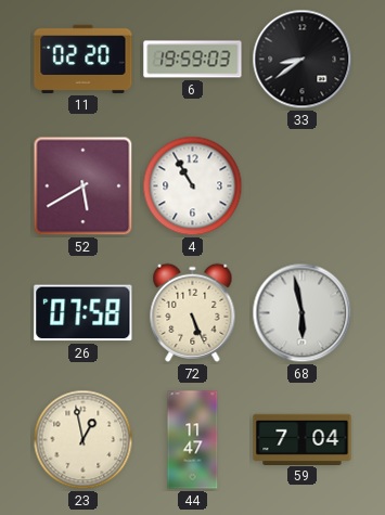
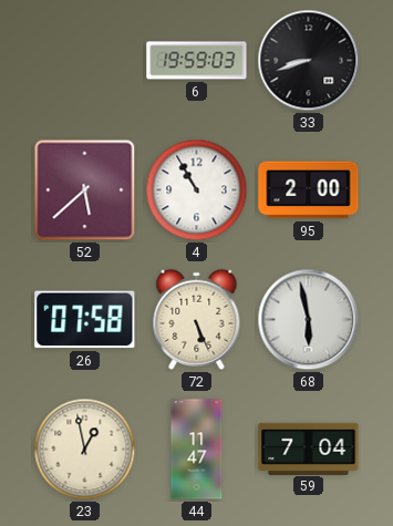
11: 02:20 -> none
33: 8:39 -> 8:42
52: 5:40 -> 5:38
95: none -> 2:00
